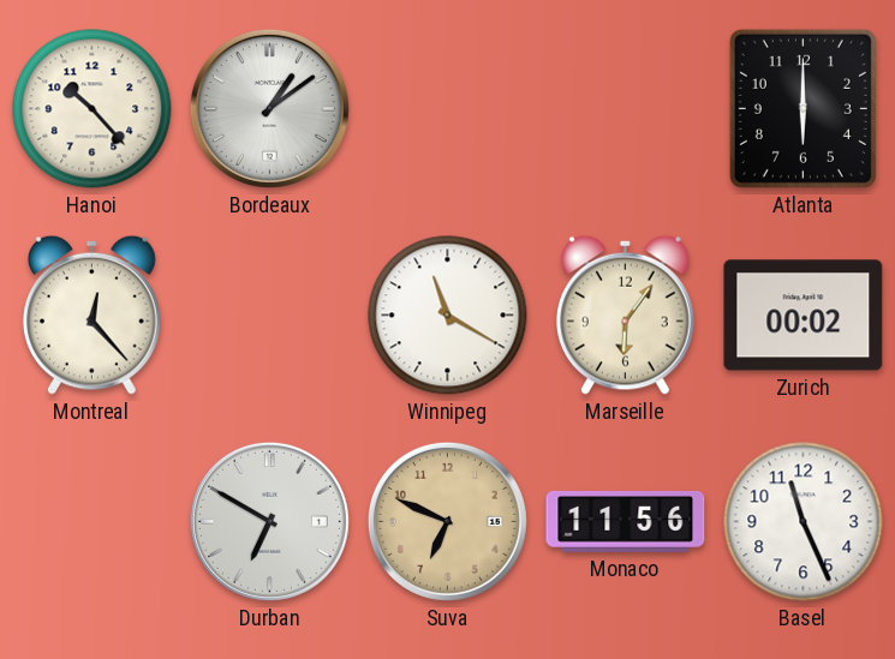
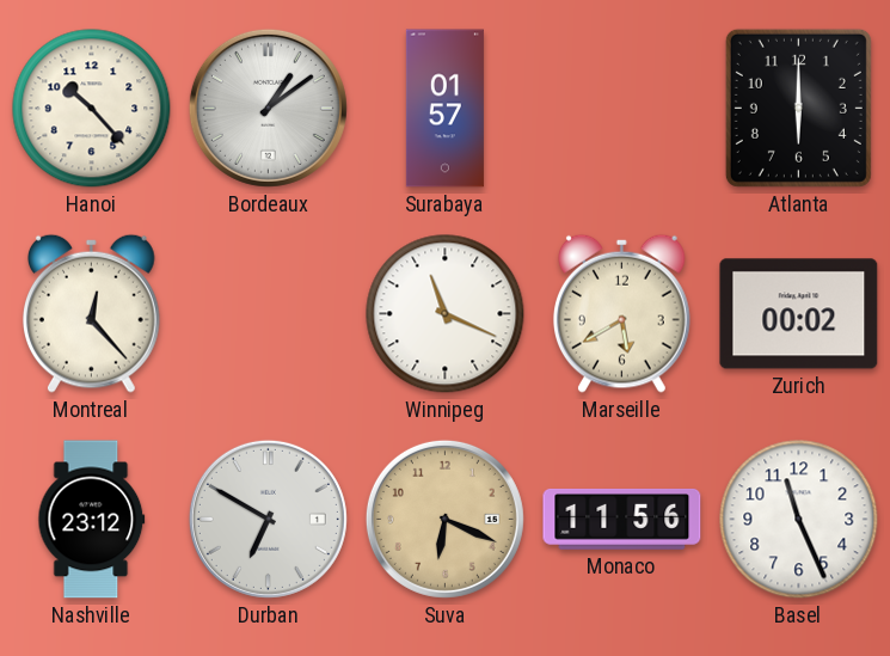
Surabaya: none -> 01:57
Winnipeg: 11:20 -> 11:19
Marseille: 6:06 -> 5:40
Nashville: none -> 23:12
Suva: 6:49 -> 6:19
